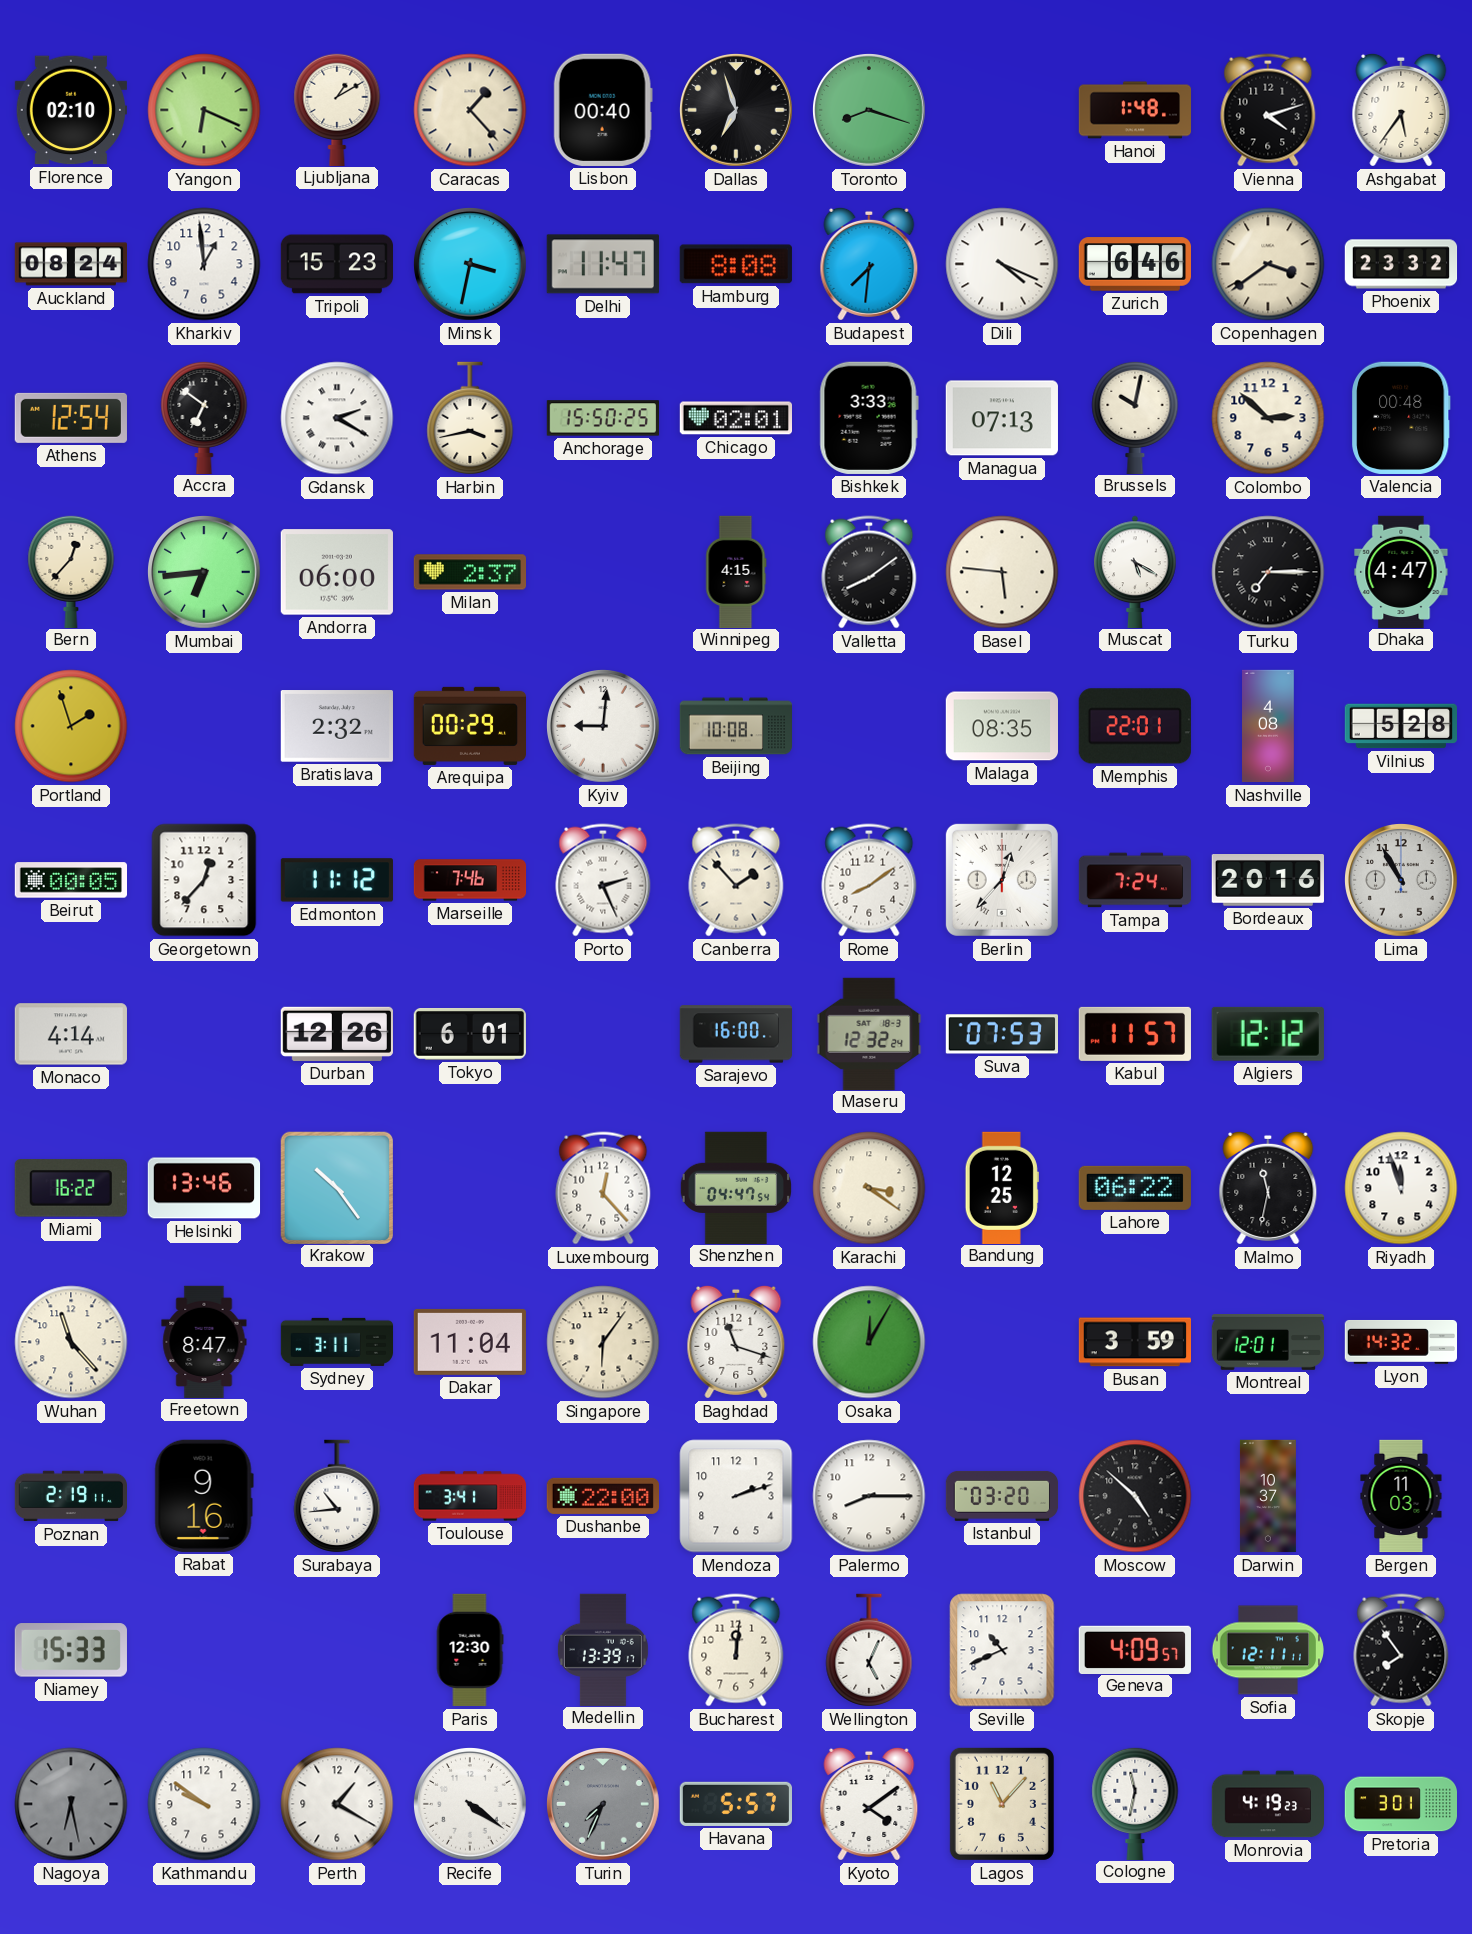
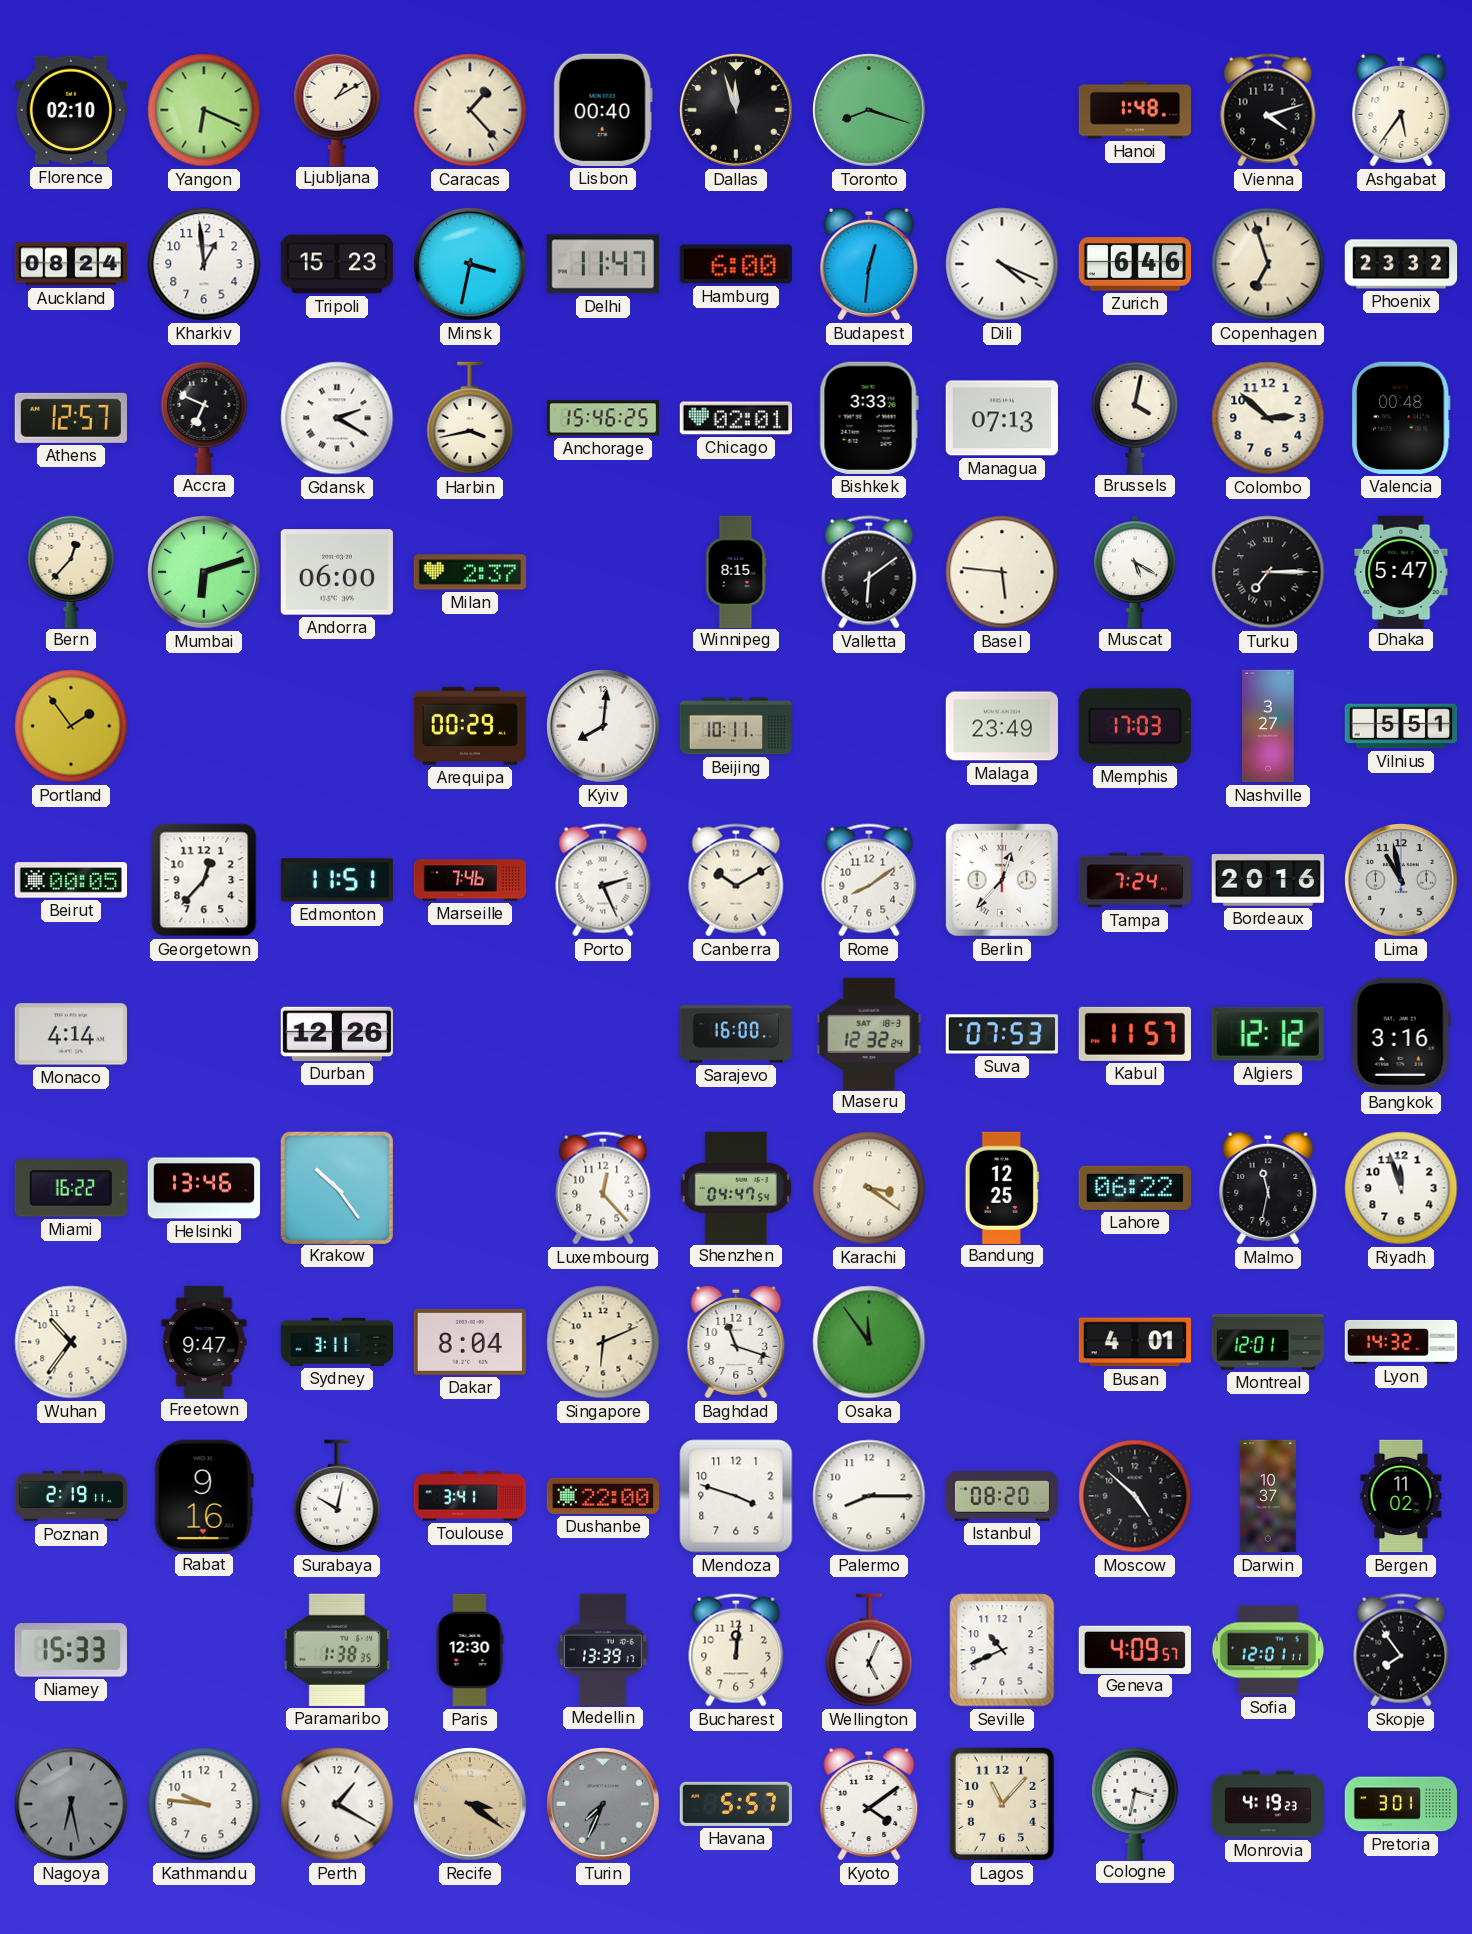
Dallas: 6:57 -> 11:57
Hamburg: 8:08 -> 6:00
Budapest: 7:31 -> 12:31
Copenhagen: 3:39 -> 6:57
Athens: 12:54 -> 12:57
Accra: 6:51 -> 6:49
Anchorage: 15:50 -> 15:46
Brussels: 10:02 -> 4:02
Mumbai: 6:44 -> 6:12
Winnipeg: 4:15 -> 8:15
Valletta: 8:09 -> 6:09
Dhaka: 4:47 -> 5:47
Portland: 1:57 -> 1:54
Bratislava: 2:32 -> none
Kyiv: 9:01 -> 8:01
Beijing: 10:08 -> 10:11
Malaga: 08:35 -> 23:49
Memphis: 22:01 -> 17:03
Nashville: 4:08 -> 3:27
Vilnius: 5:28 -> 5:51
Edmonton: 11:12 -> 11:51
Canberra: 1:53 -> 10:10
Lima: 10:55 -> 10:58
Tokyo: 6:01 -> none
Bangkok: none -> 3:16
Wuhan: 11:23 -> 10:36
Freetown: 8:47 -> 9:47
Dakar: 11:04 -> 8:04
Singapore: 6:06 -> 6:11
Osaka: 12:05 -> 11:54
Busan: 3:59 -> 4:01
Surabaya: 10:44 -> 10:02
Mendoza: 2:12 -> 3:48
Istanbul: 03:20 -> 08:20
Bergen: 11:03 -> 11:02
Paramaribo: none -> 1:38
Sofia: 12:11 -> 12:01
Kathmandu: 9:51 -> 9:46
Recife: 4:21 -> 3:21
Recife dial: white -> champagne
Cologne: 11:32 -> 3:32
